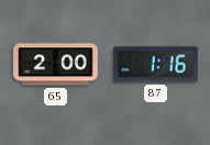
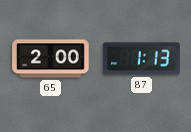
87: 1:16 -> 1:13
